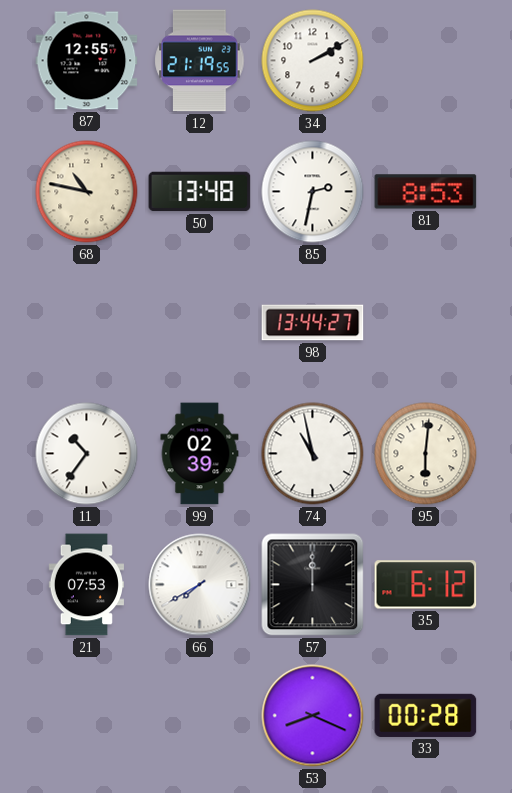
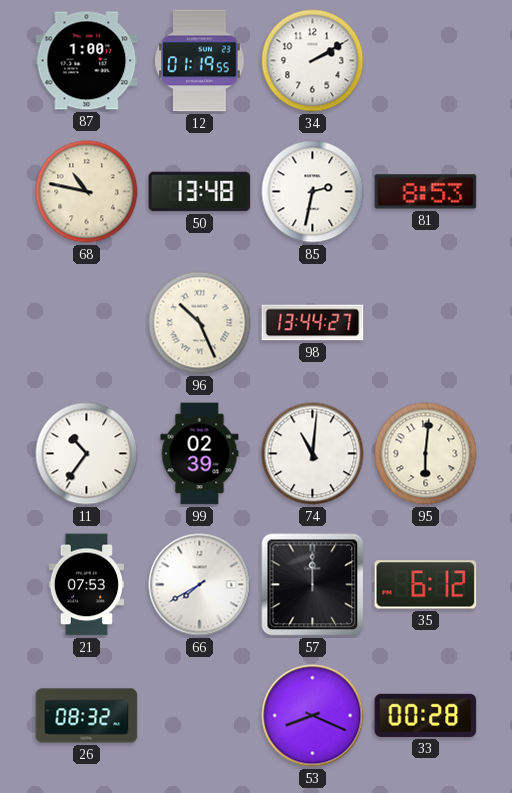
87: 12:55 -> 1:00
12: 21:19 -> 01:19
96: none -> 10:26
74: 10:58 -> 11:01
26: none -> 08:32
